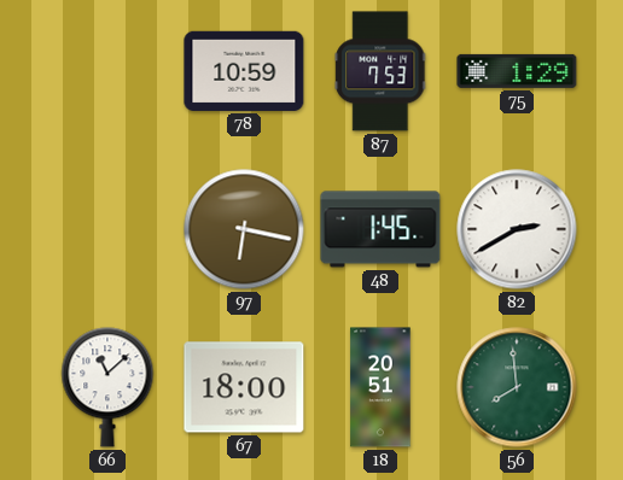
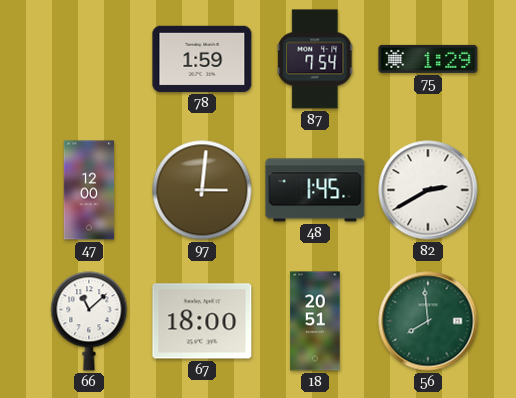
78: 10:59 -> 1:59
87: 7:53 -> 7:54
47: none -> 12:00
97: 6:17 -> 3:01
